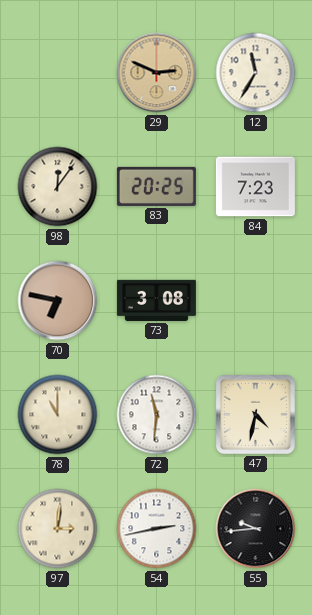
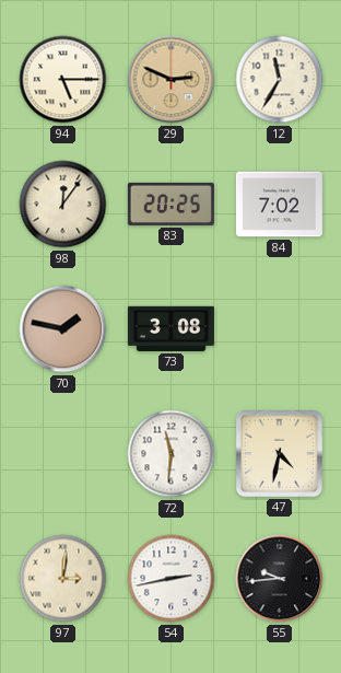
94: none -> 5:15
84: 7:23 -> 7:02
70: 6:47 -> 1:47
78: 11:00 -> none
